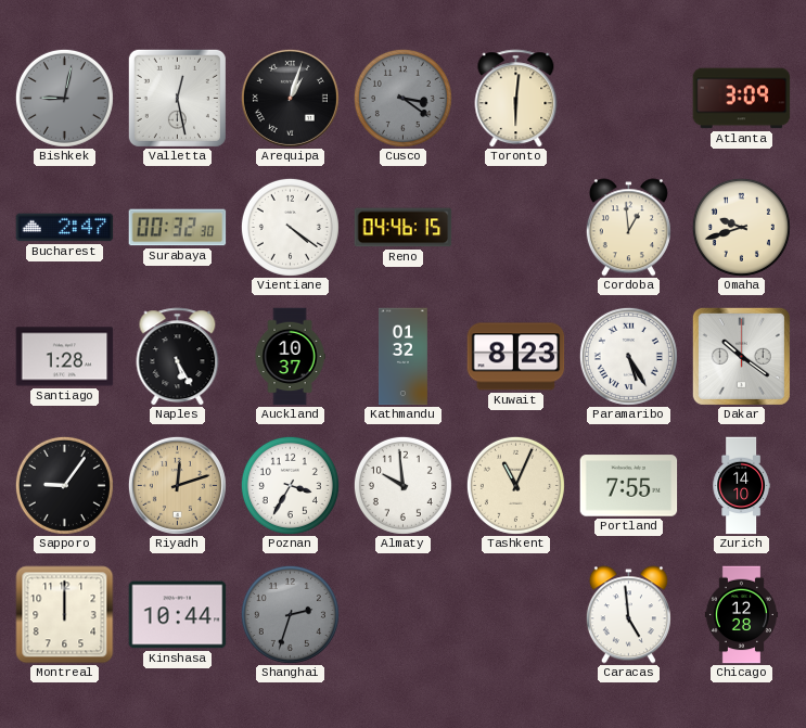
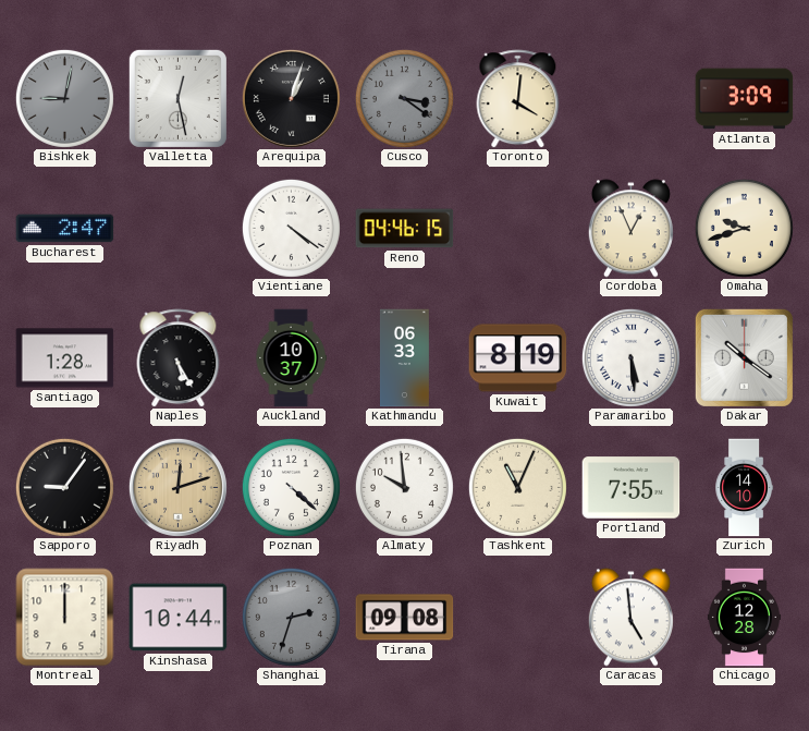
Toronto: 6:01 -> 4:01
Surabaya: 00:32 -> none
Cordoba: 12:59 -> 12:56
Kathmandu: 01:32 -> 06:33
Kuwait: 8:23 -> 8:19
Paramaribo: 5:25 -> 5:29
Poznan: 3:35 -> 4:22
Tirana: none -> 09:08
